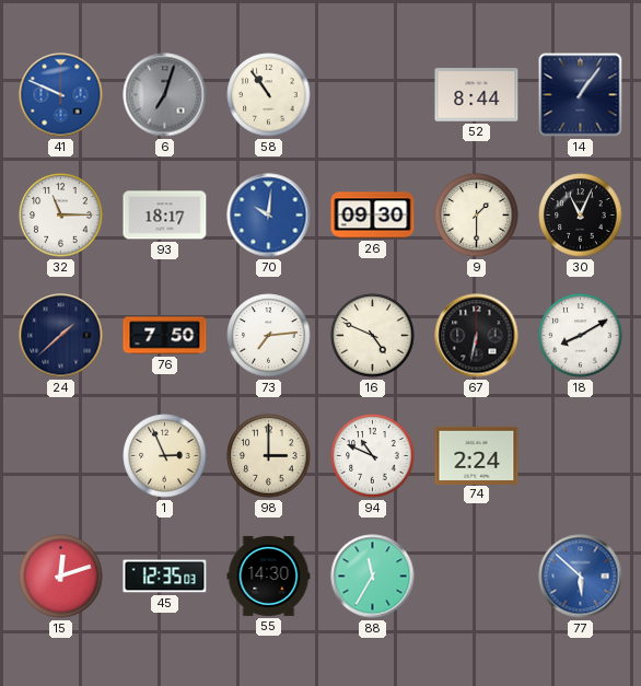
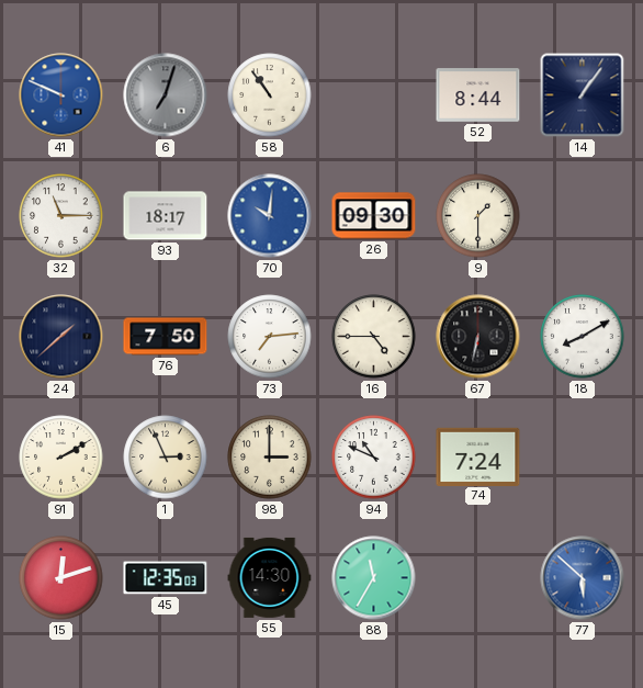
30: 11:04 -> none
16: 4:49 -> 4:45
91: none -> 2:10
74: 2:24 -> 7:24
